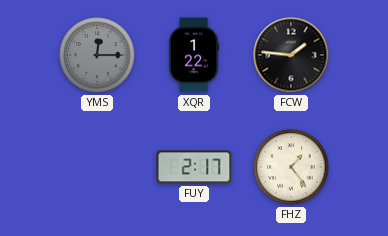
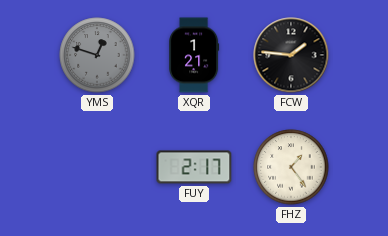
YMS: 12:15 -> 12:48
XQR: 1:22 -> 1:21
